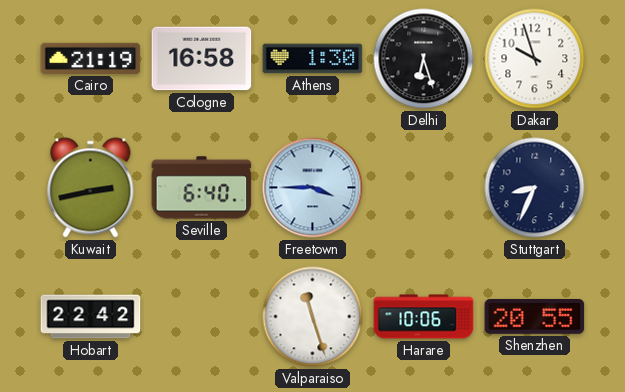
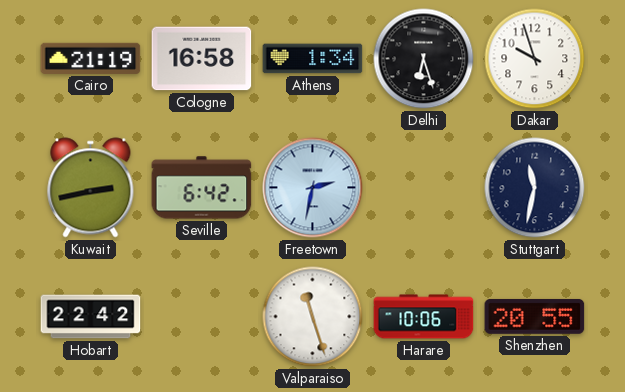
Athens: 1:30 -> 1:34
Seville: 6:40 -> 6:42
Freetown: 3:45 -> 2:32
Stuttgart: 8:34 -> 11:32
